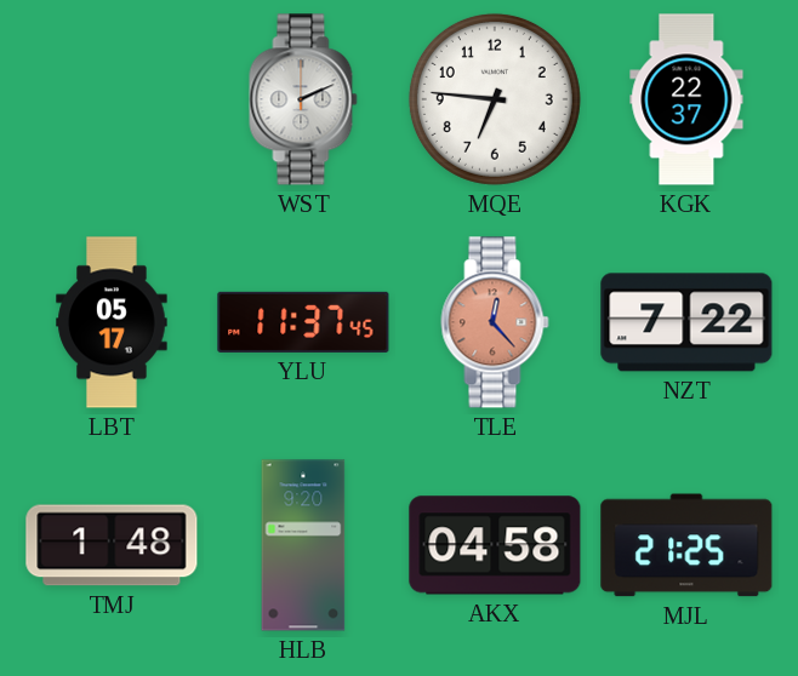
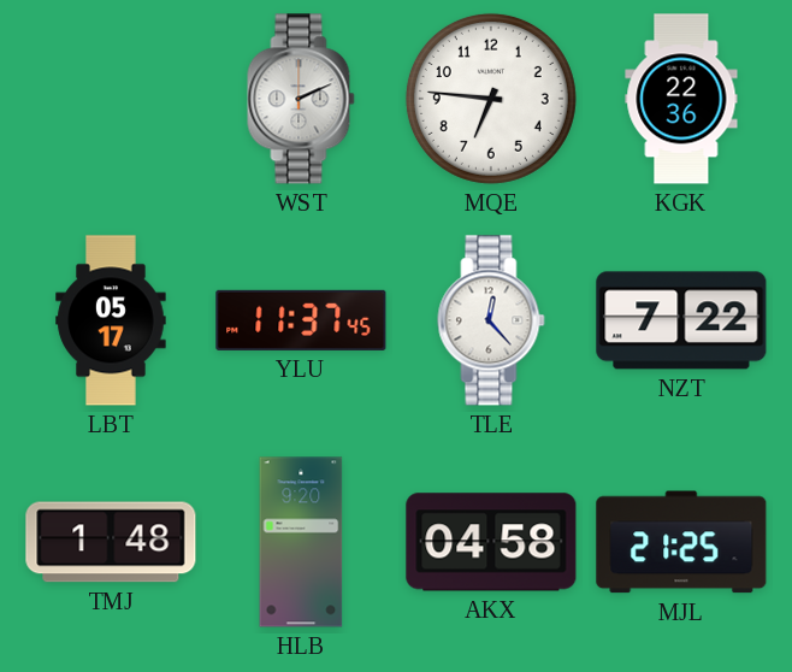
KGK: 22:37 -> 22:36
TLE dial: salmon -> white
